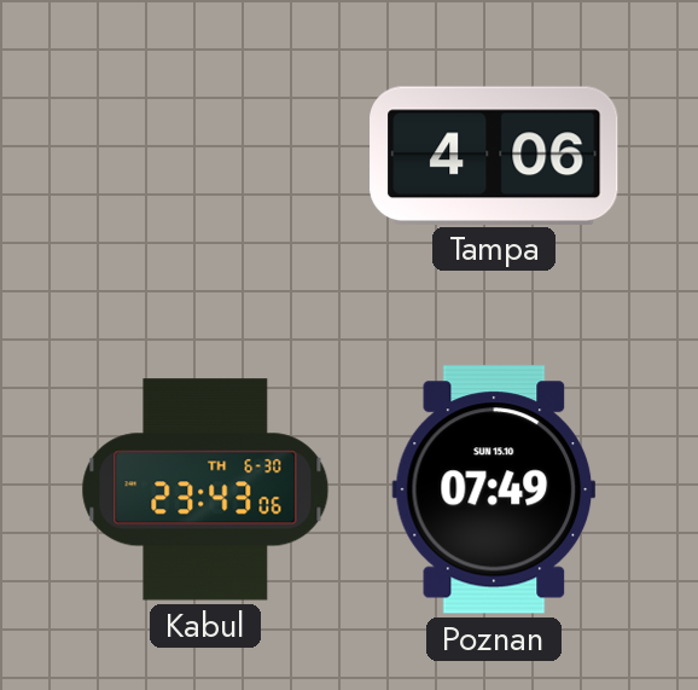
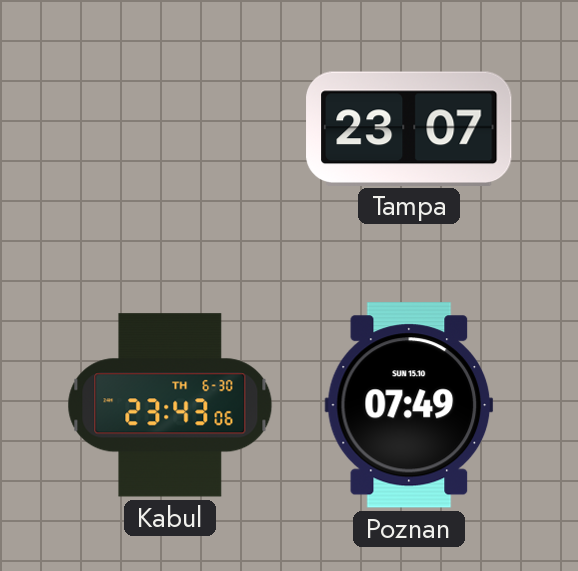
Tampa: 4:06 -> 23:07
